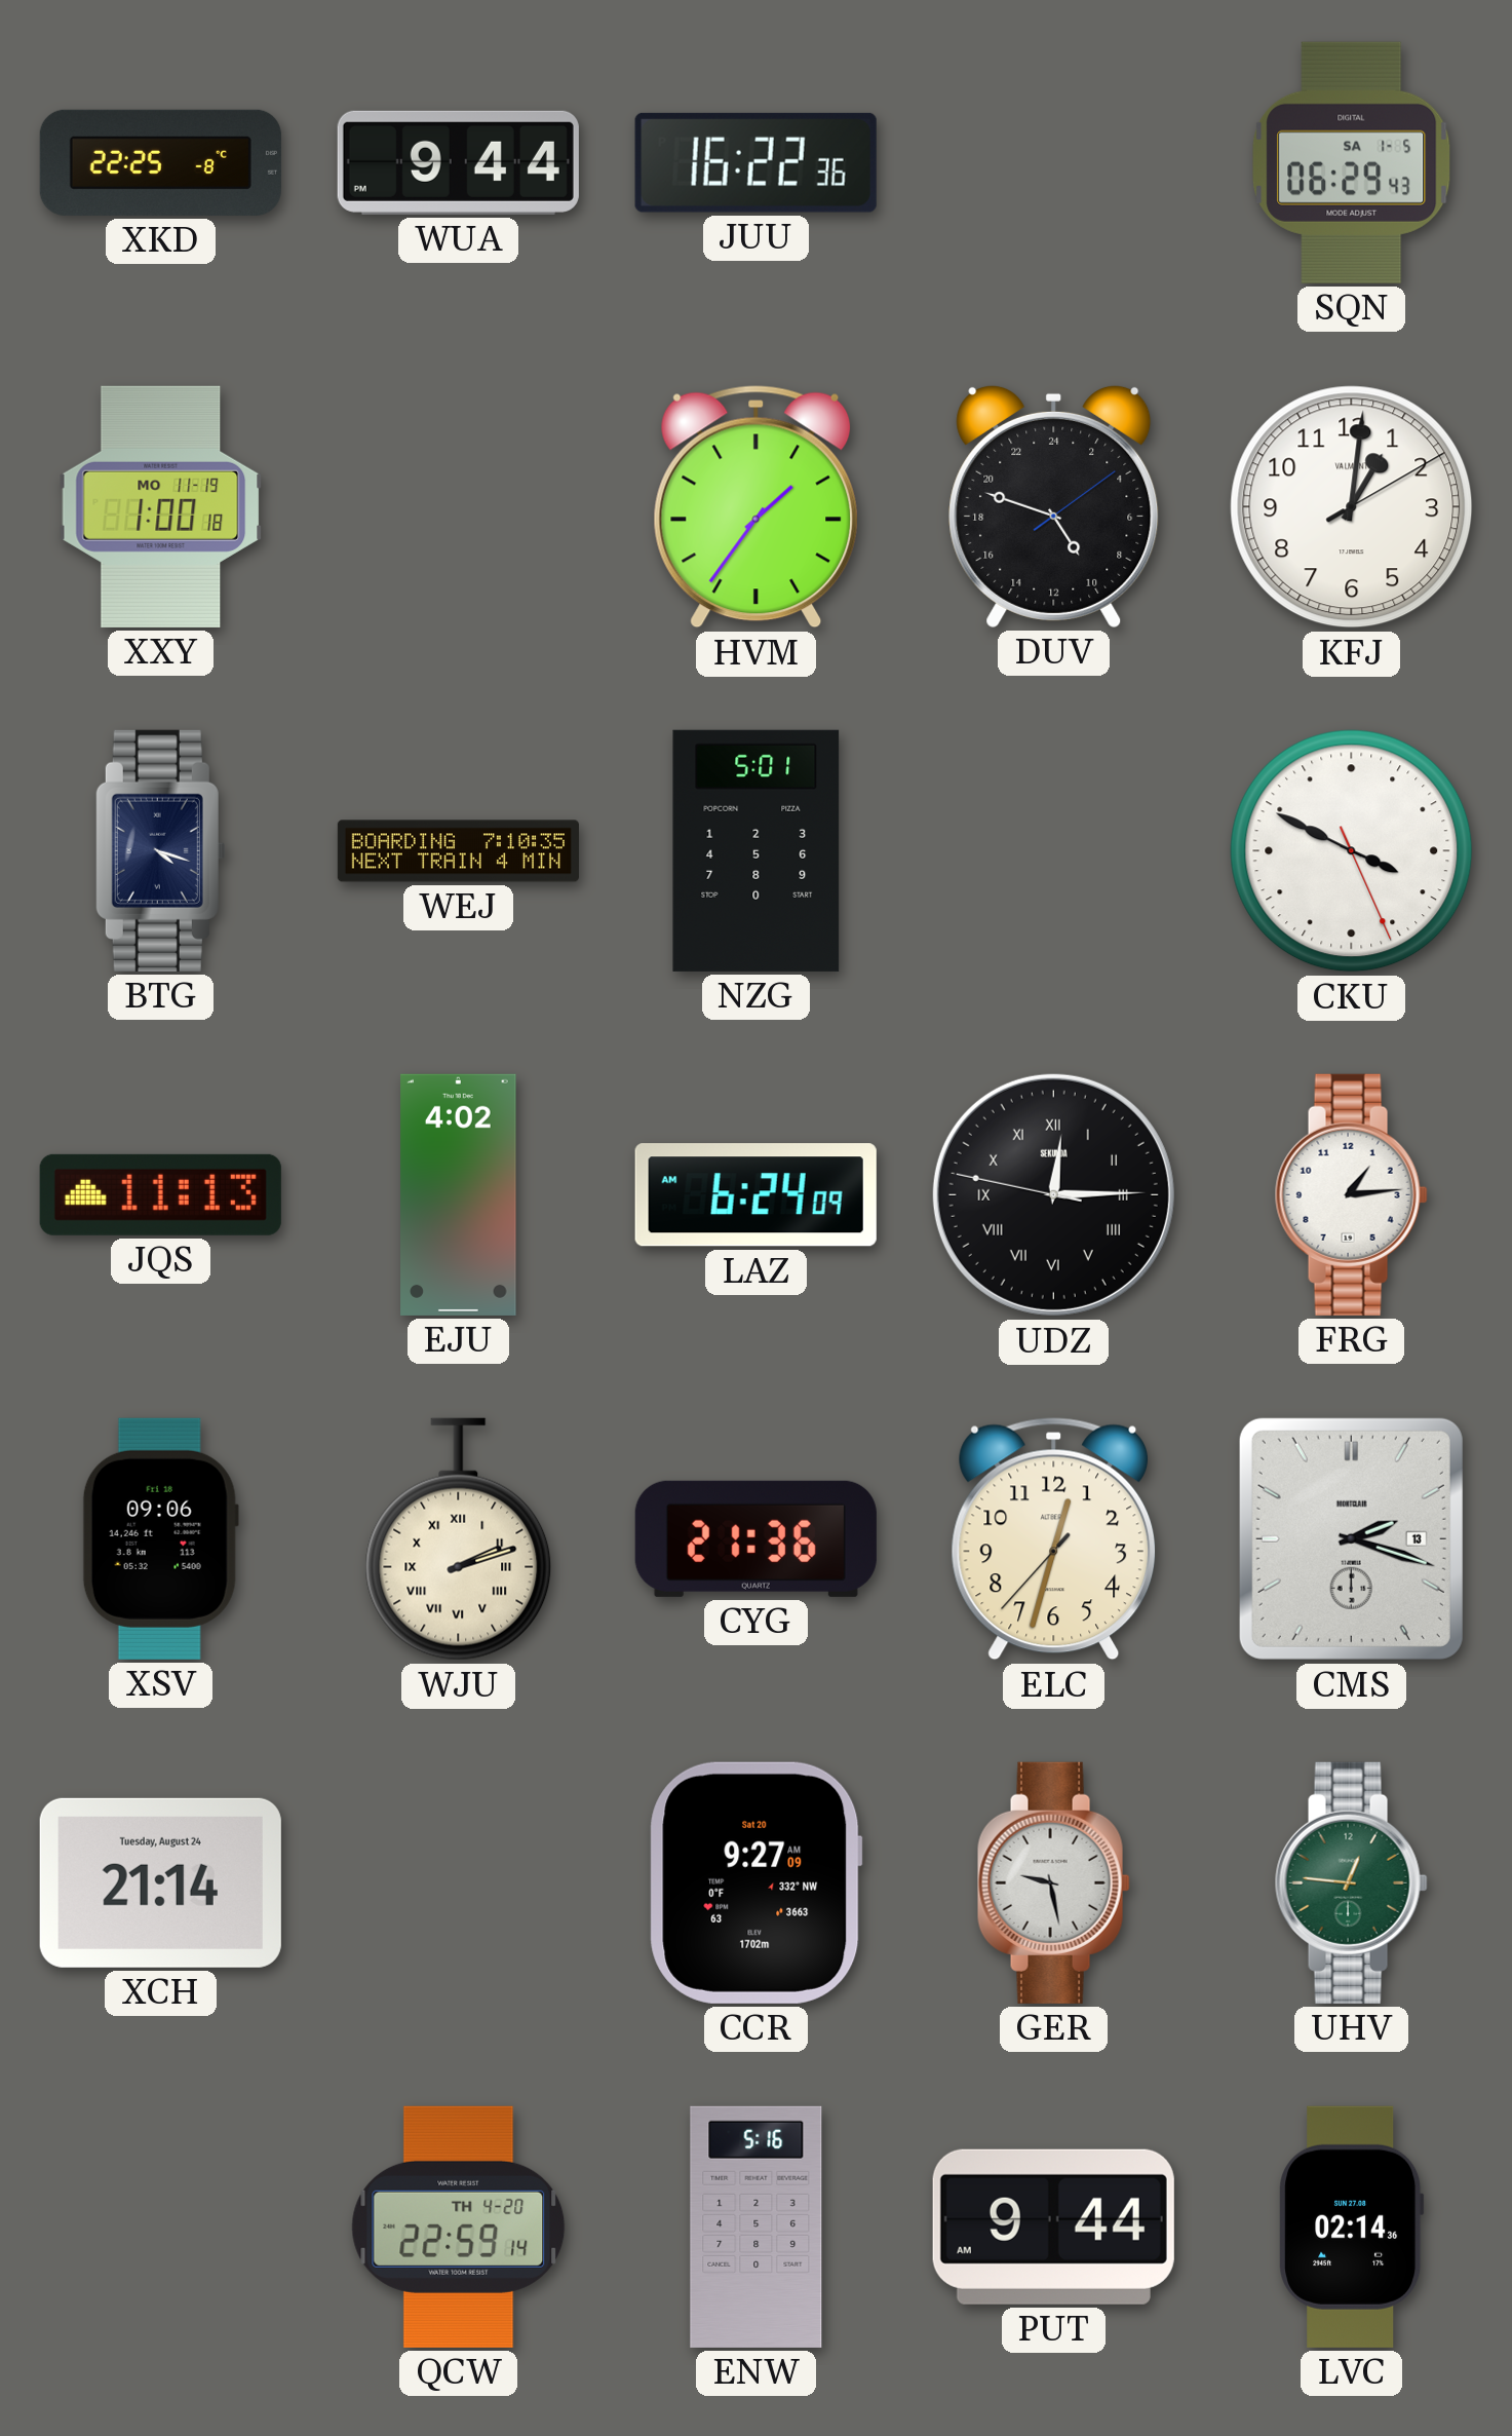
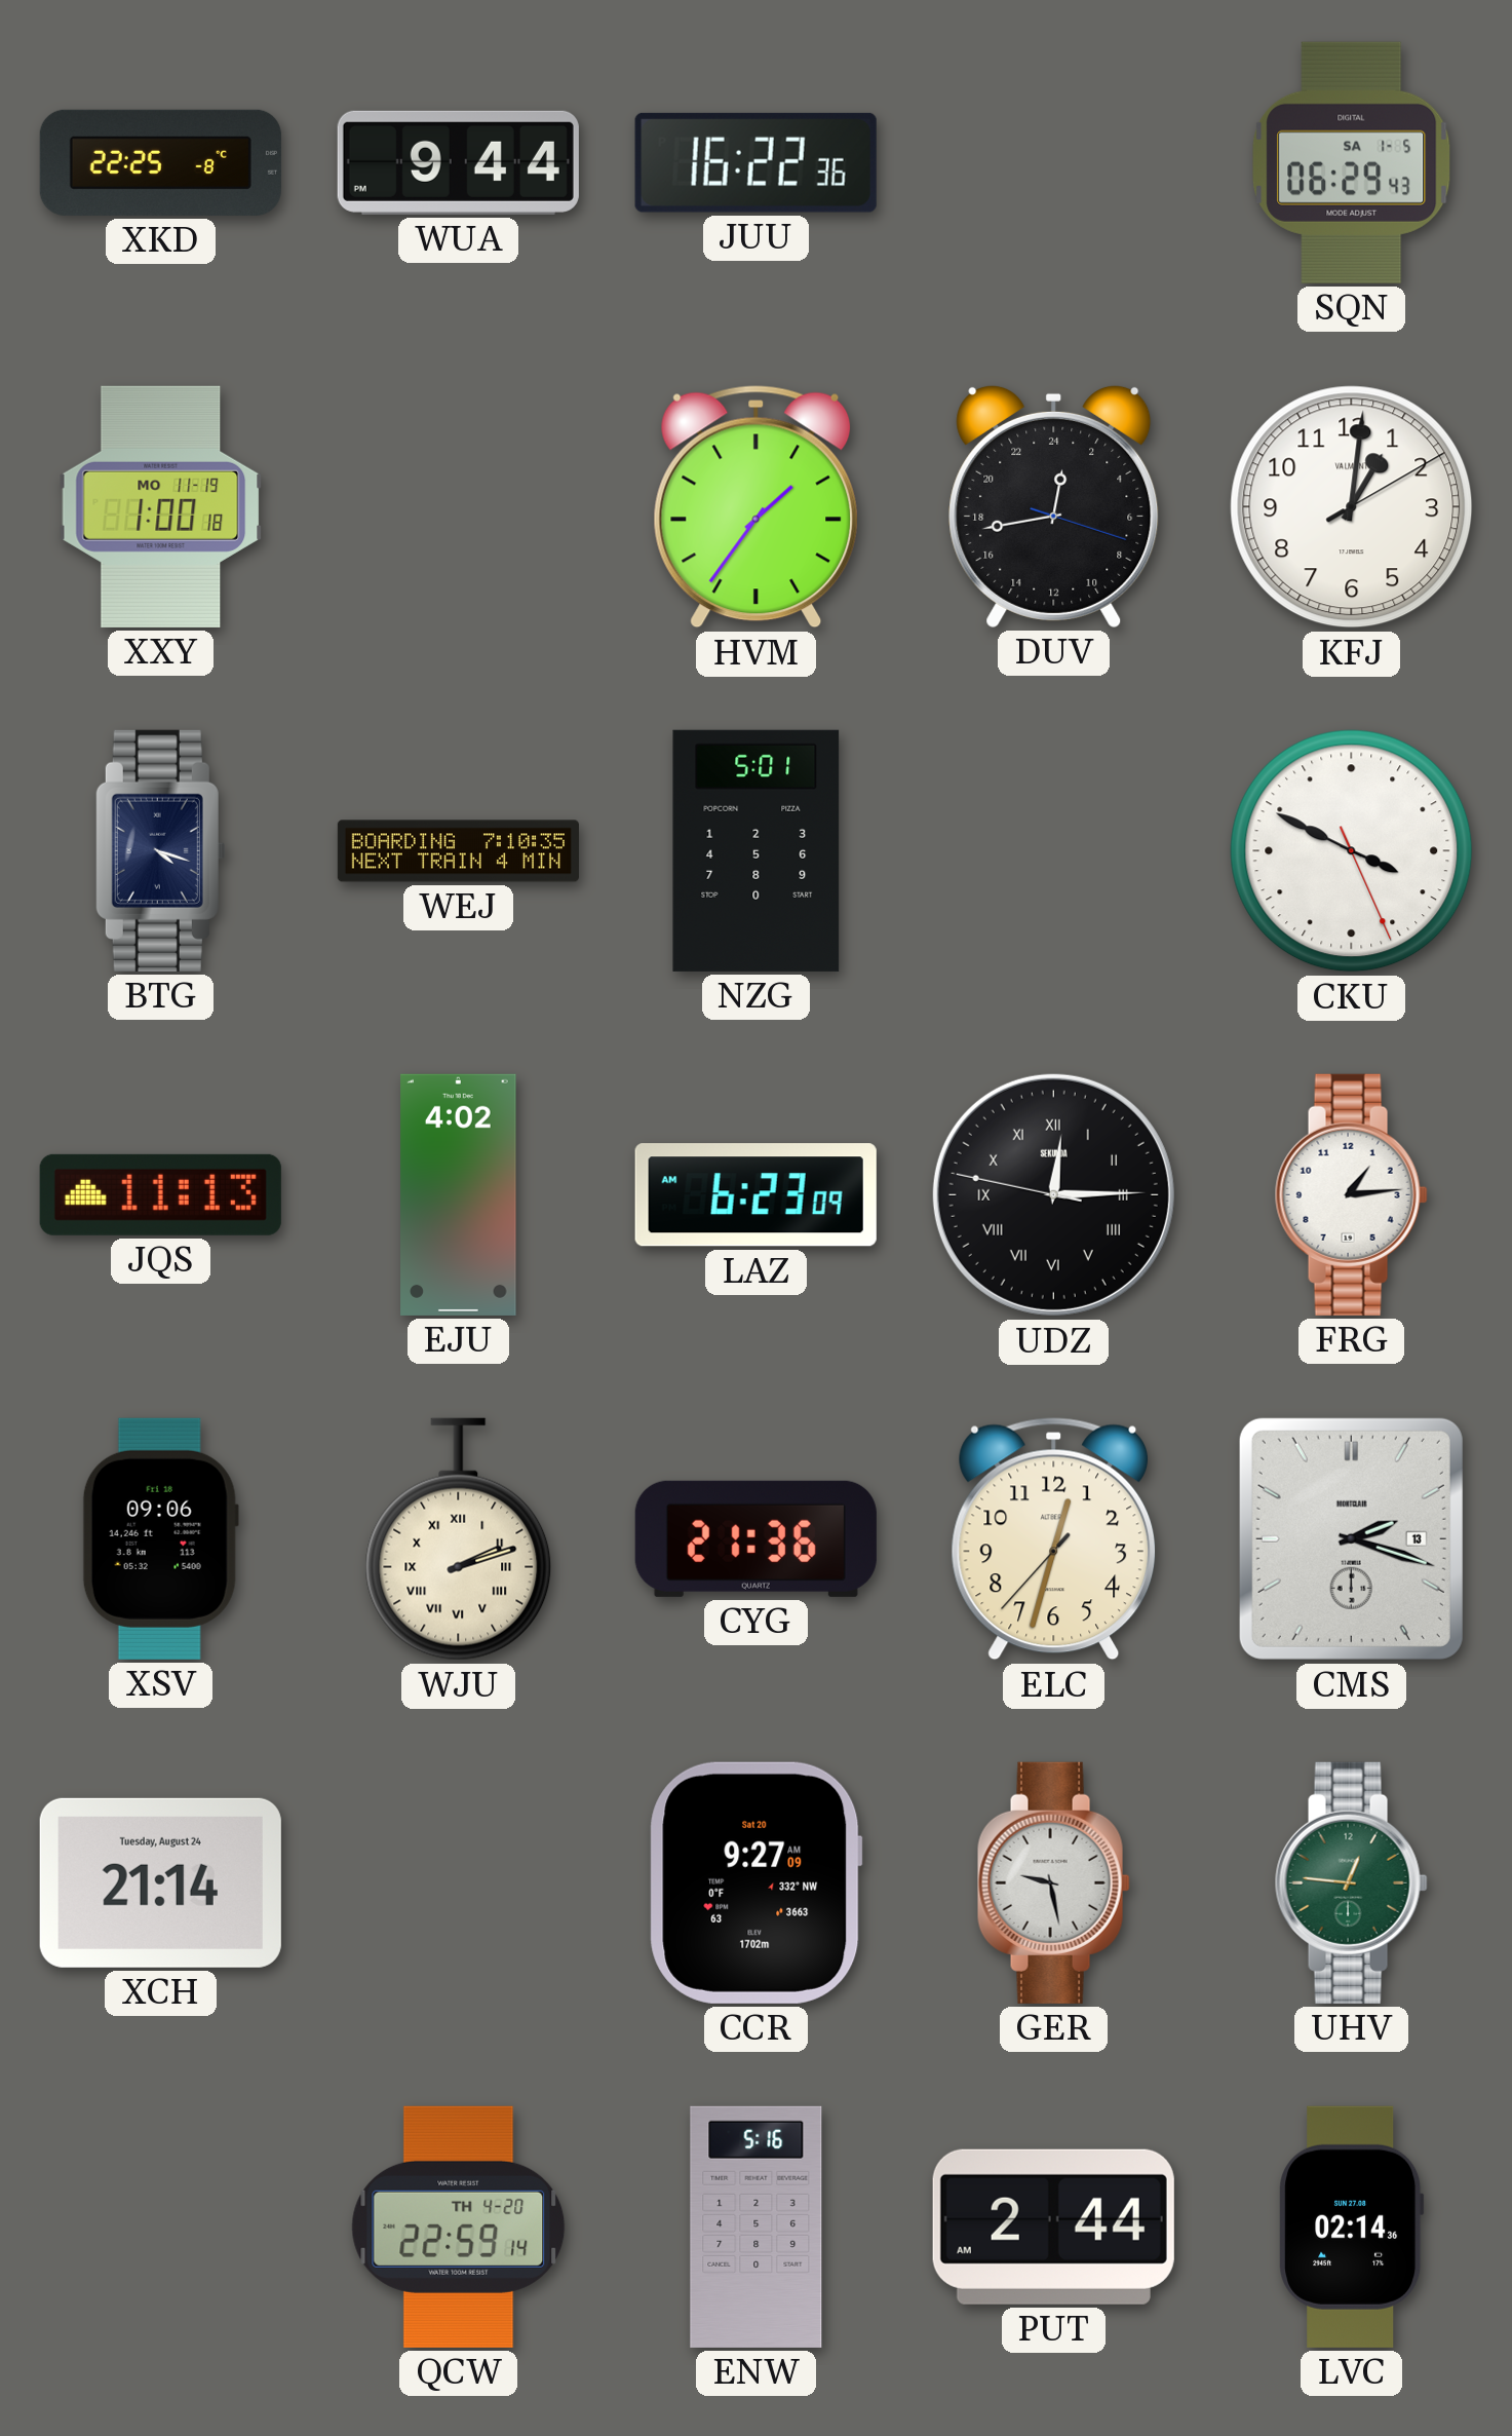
DUV: 9:48 -> 0:43
LAZ: 6:24 -> 6:23
PUT: 9:44 -> 2:44
